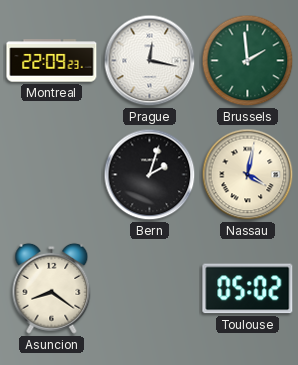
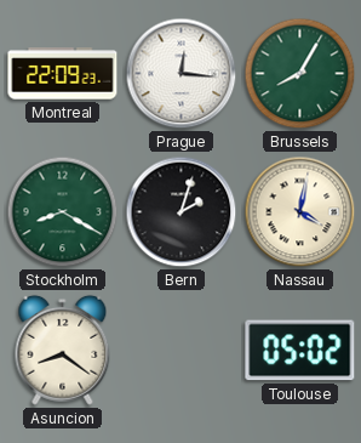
Prague: 12:17 -> 12:16
Brussels: 1:59 -> 8:05
Stockholm: none -> 8:20
